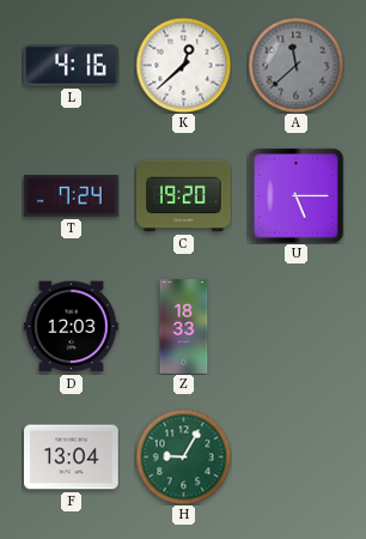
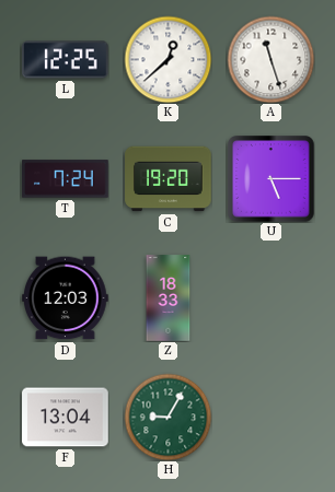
L: 4:16 -> 12:25
A: 11:38 -> 11:27
A dial: grey -> white
